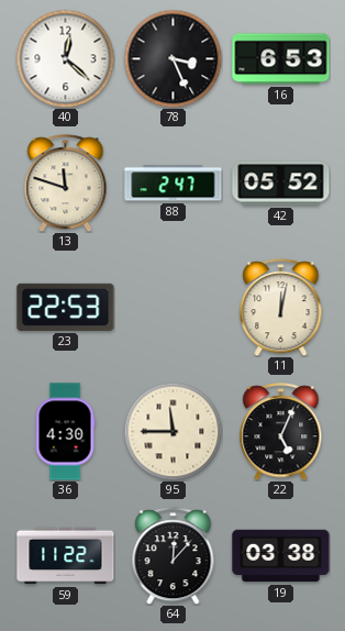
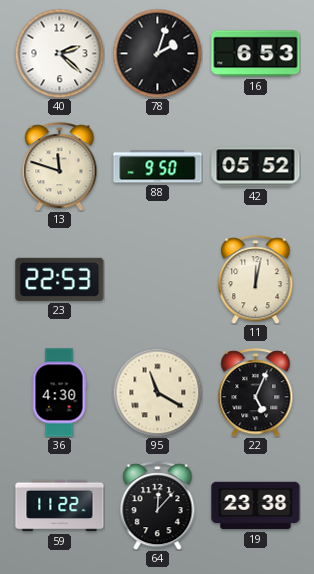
40: 12:22 -> 2:22
78: 3:26 -> 2:03
88: 2:47 -> 9:50
95: 11:45 -> 11:20
19: 03:38 -> 23:38
